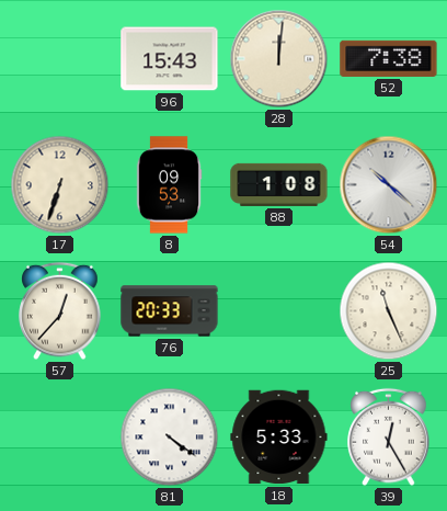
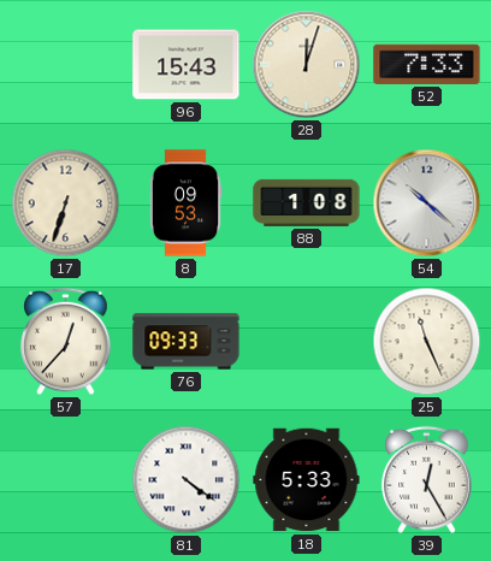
28: 12:01 -> 12:03
52: 7:38 -> 7:33
76: 20:33 -> 09:33
